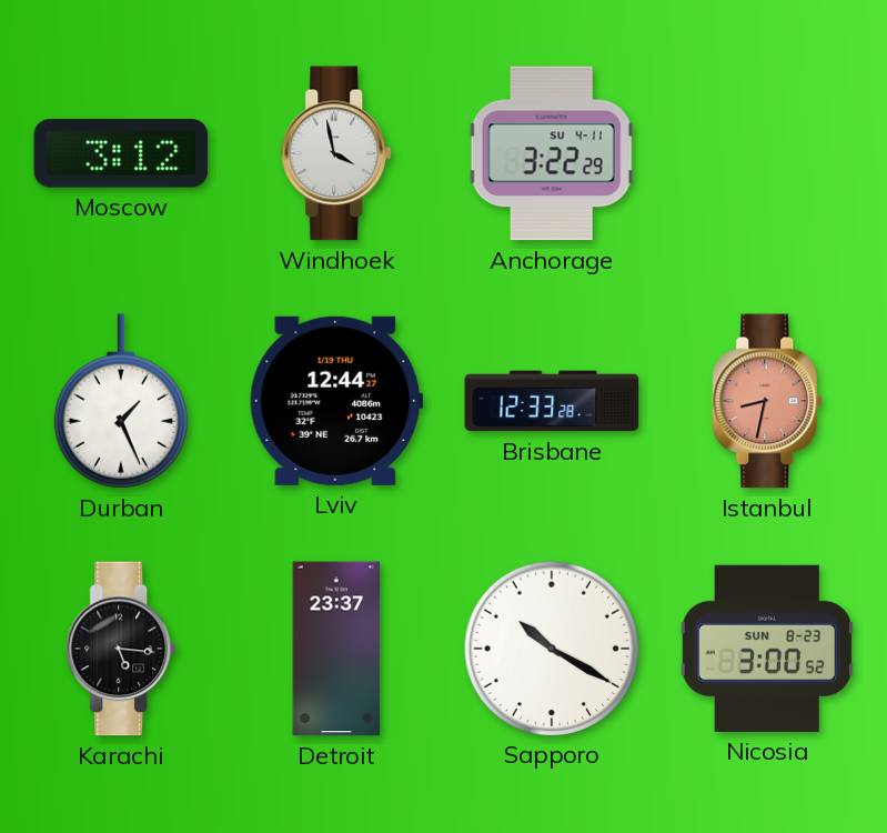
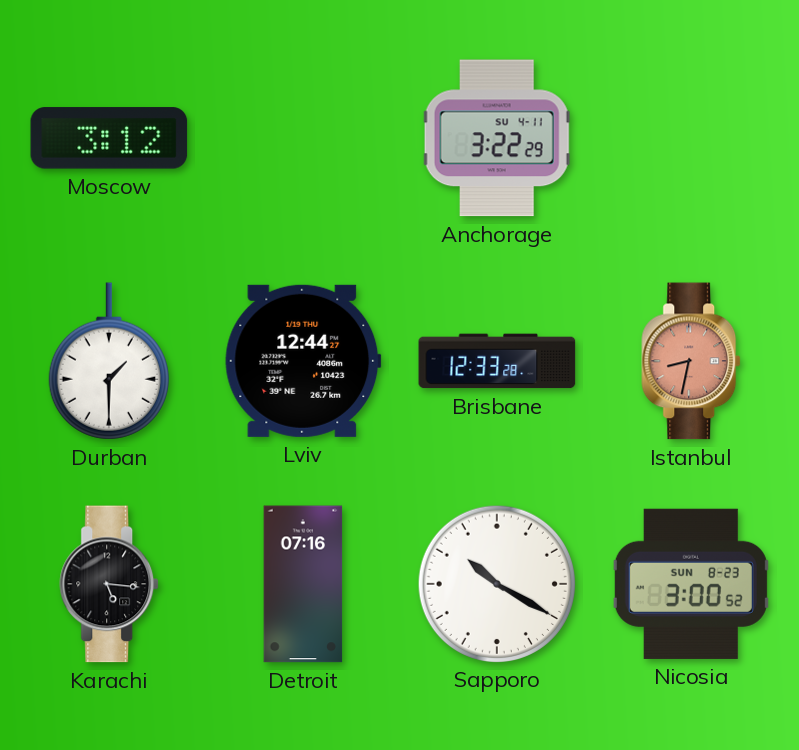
Windhoek: 3:58 -> none
Durban: 1:26 -> 1:30
Detroit: 23:37 -> 07:16
